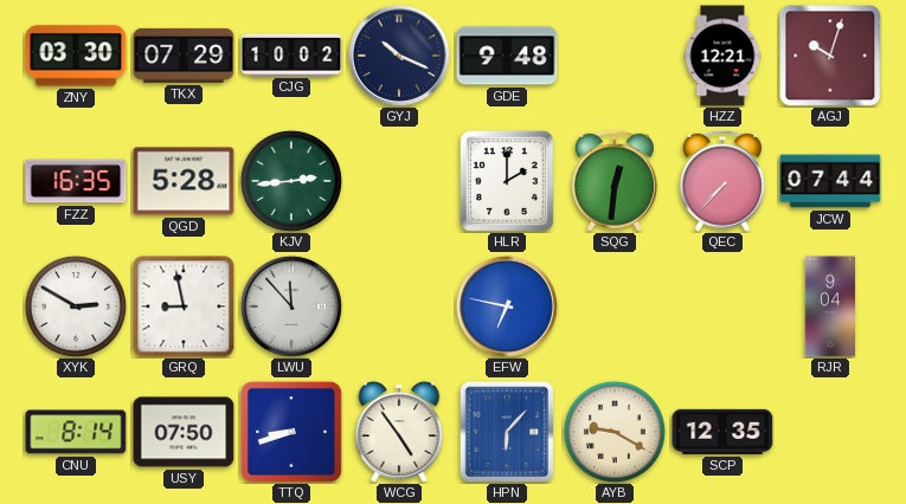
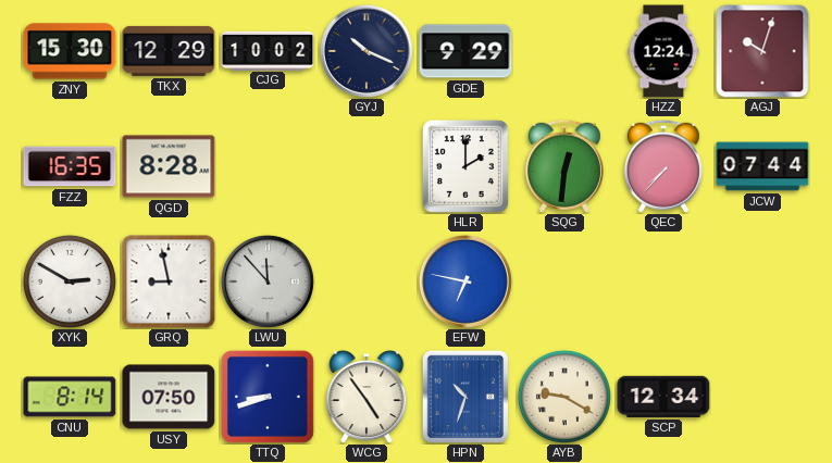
ZNY: 03:30 -> 15:30
TKX: 07:29 -> 12:29
GDE: 9:48 -> 9:29
HZZ: 12:21 -> 12:24
QGD: 5:28 -> 8:28
KJV: 2:44 -> none
RJR: 9:04 -> none
HPN: 6:07 -> 10:33
SCP: 12:35 -> 12:34
